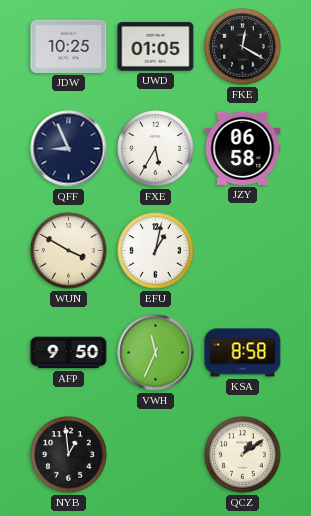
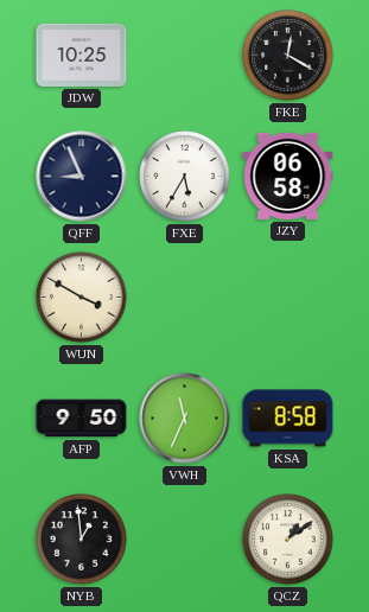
UWD: 01:05 -> none
EFU: 1:02 -> none
